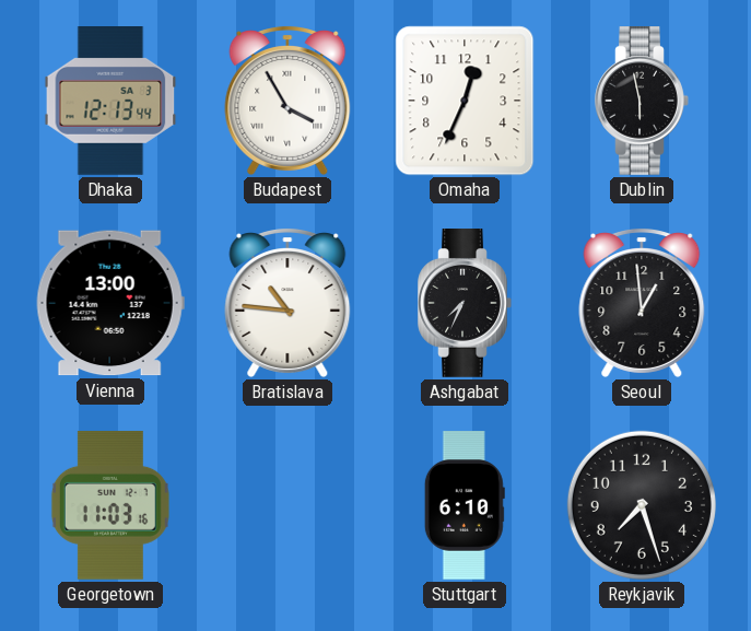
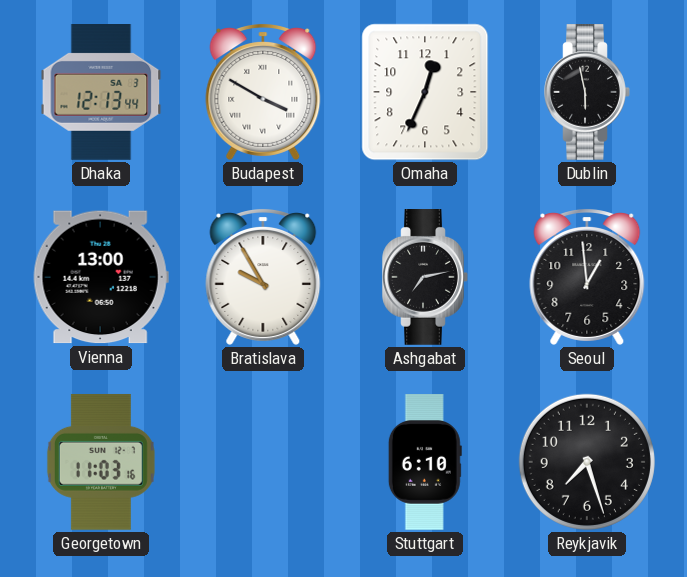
Budapest: 3:55 -> 3:50
Bratislava: 10:46 -> 9:55
Ashgabat: 7:34 -> 7:13
